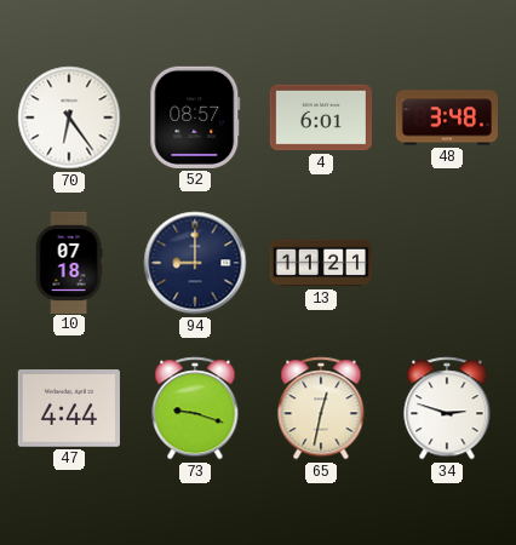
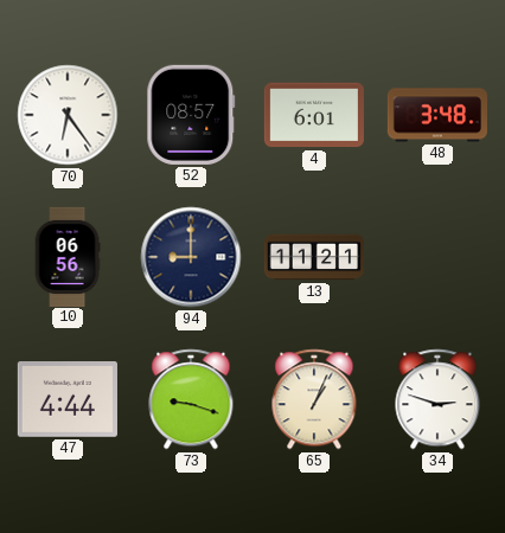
10: 07:18 -> 06:56
65: 12:32 -> 1:04
